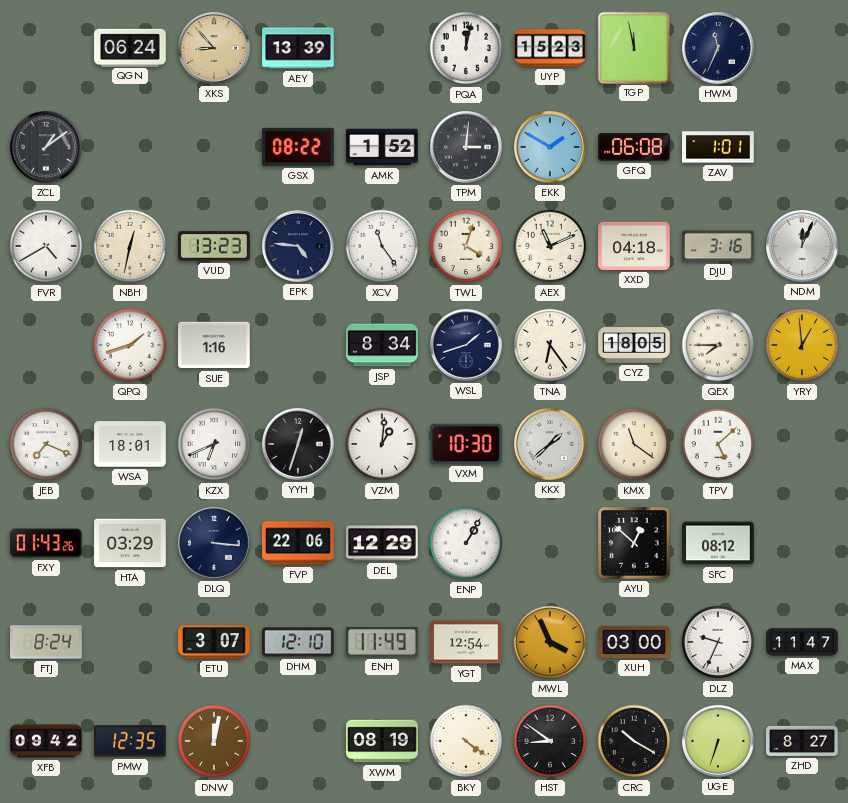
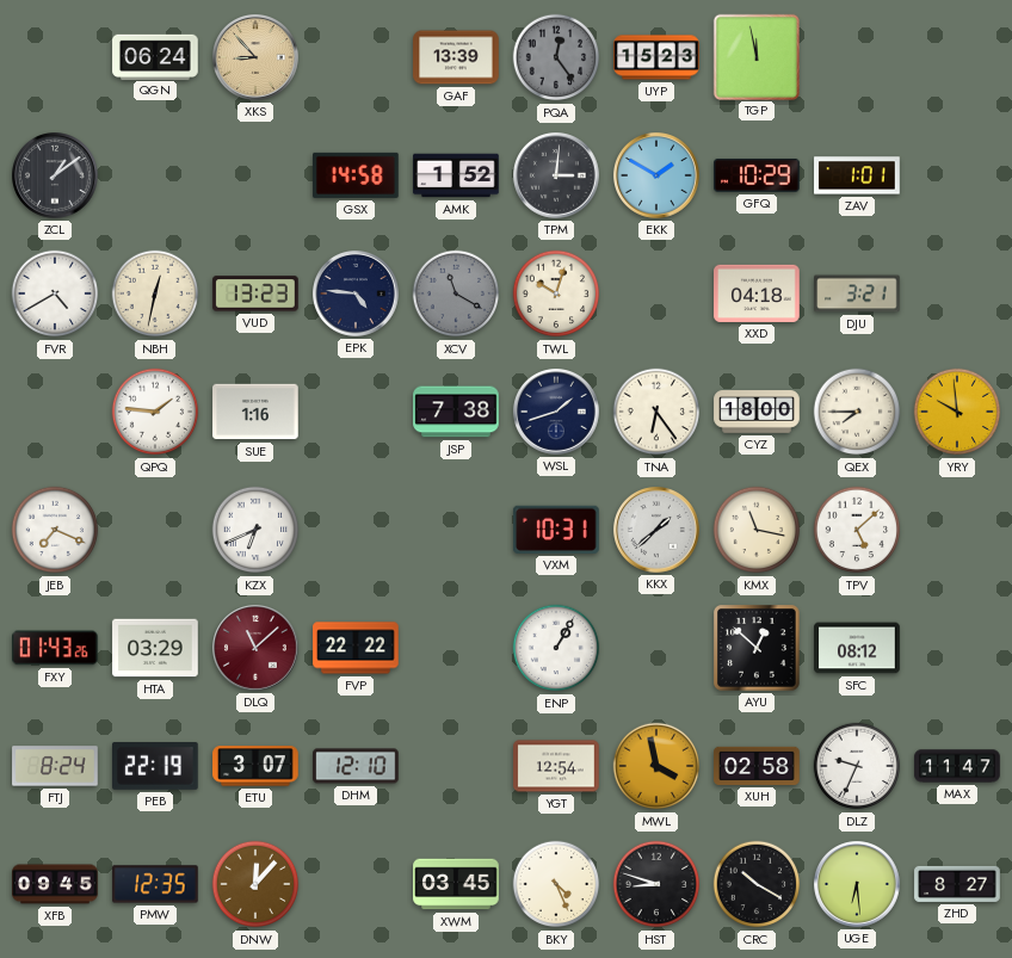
AEY: 13:39 -> none
GAF: none -> 13:39
PQA: 12:02 -> 12:24
PQA dial: white -> grey
HWM: 11:34 -> none
GSX: 08:22 -> 14:58
GFQ: 06:08 -> 10:29
XCV: 11:24 -> 11:20
XCV dial: white -> grey
TWL: 4:03 -> 10:03
AEX: 11:11 -> none
DJU: 3:16 -> 3:21
NDM: 12:04 -> none
QPQ: 1:42 -> 1:46
JSP: 8:34 -> 7:38
CYZ: 18:05 -> 18:00
YRY: 12:59 -> 9:59
WSA: 18:01 -> none
YYH: 12:33 -> none
VZM: 1:01 -> none
VXM: 10:30 -> 10:31
KMX: 11:21 -> 11:17
DLQ: 3:16 -> 11:08
DLQ dial: navy -> burgundy
FVP: 22:06 -> 22:22
DEL: 12:29 -> none
PEB: none -> 22:19
ENH: 11:49 -> none
MWL: 3:56 -> 3:58
XUH: 03:00 -> 02:58
XFB: 09:42 -> 09:45
DNW: 12:02 -> 12:07
XWM: 08:19 -> 03:45
BKY: 4:21 -> 4:26
HST: 8:51 -> 8:48
UGE: 6:33 -> 6:29
